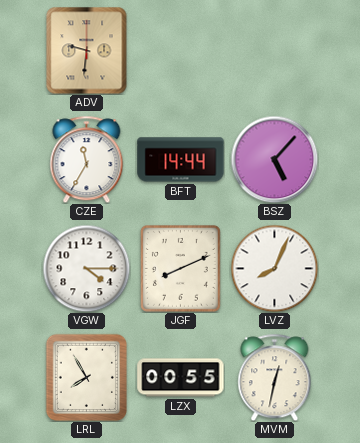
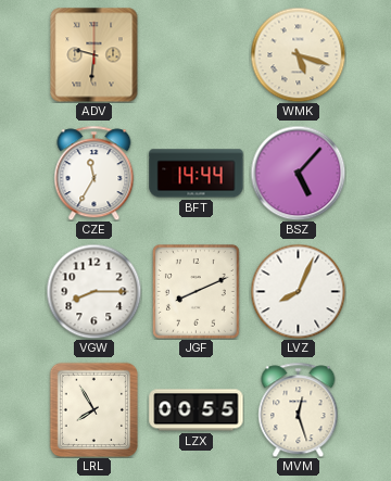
WMK: none -> 5:18
VGW: 4:15 -> 8:15
MVM: 12:32 -> 12:27
